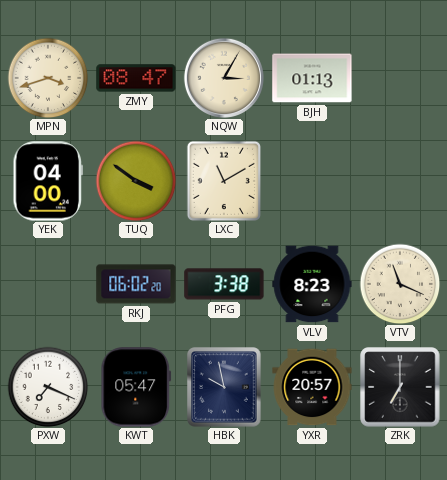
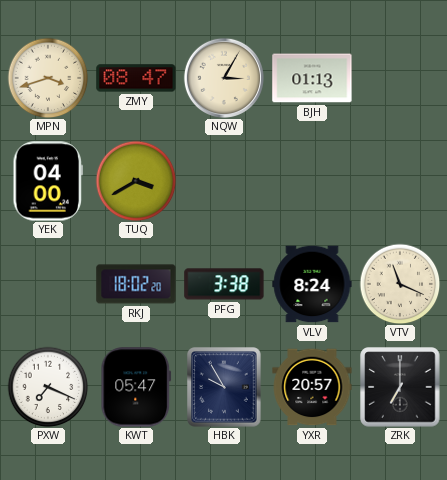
TUQ: 3:51 -> 3:40
LXC: 11:10 -> none
RKJ: 06:02 -> 18:02
VLV: 8:23 -> 8:24
HBK: 9:58 -> 9:55
